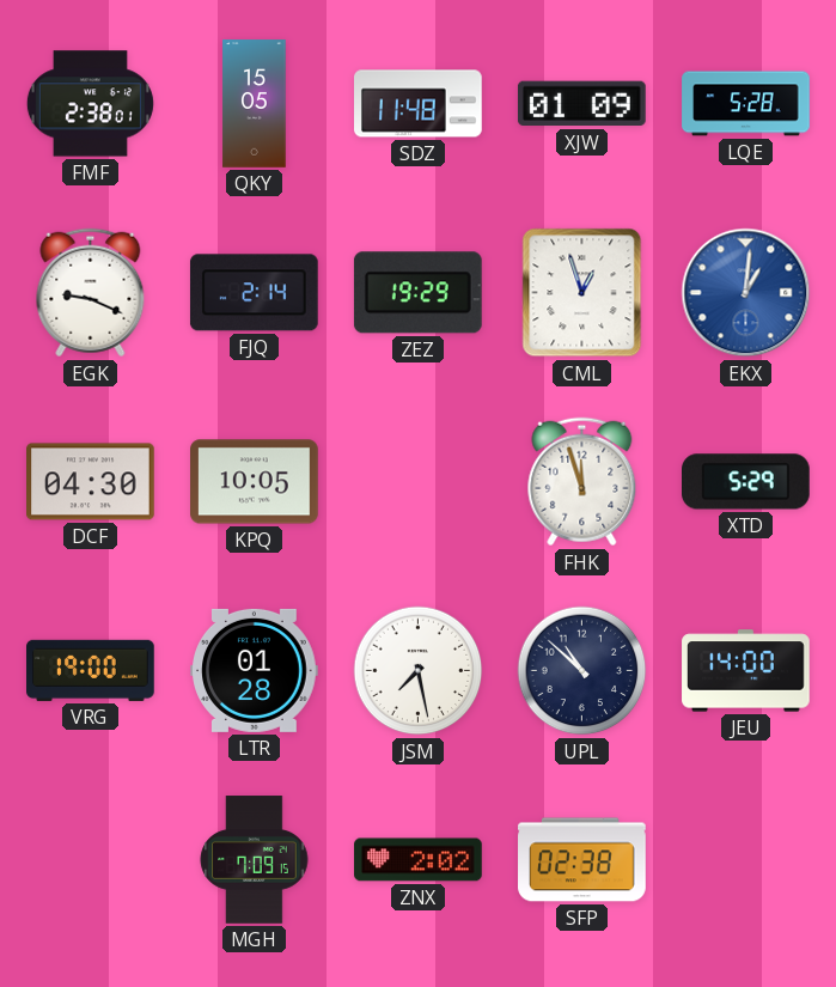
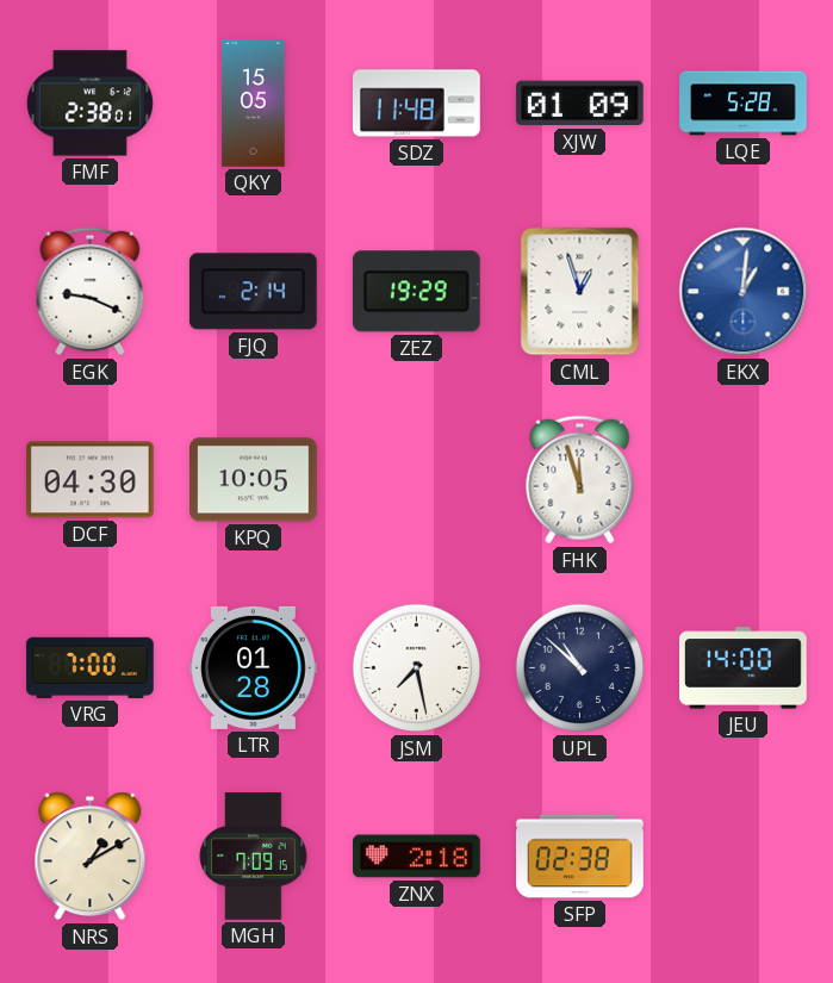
XTD: 5:29 -> none
VRG: 19:00 -> 7:00
NRS: none -> 1:10
ZNX: 2:02 -> 2:18
